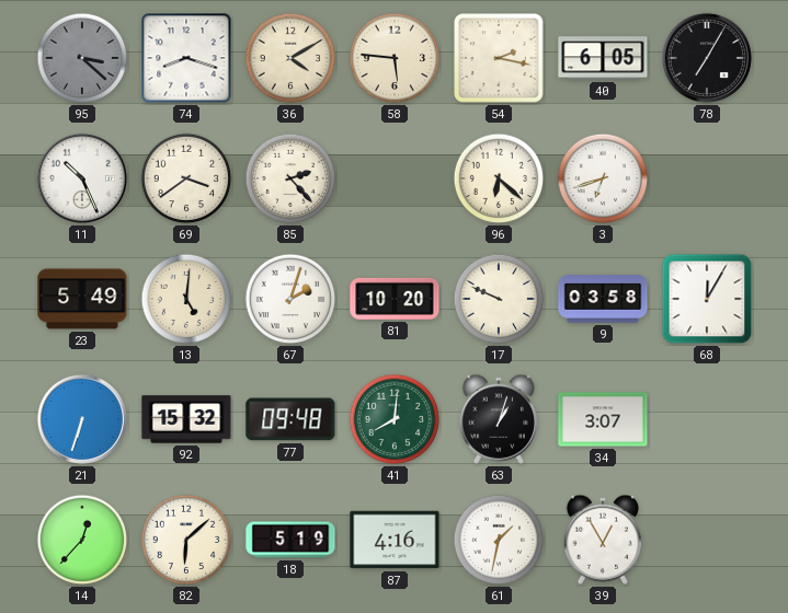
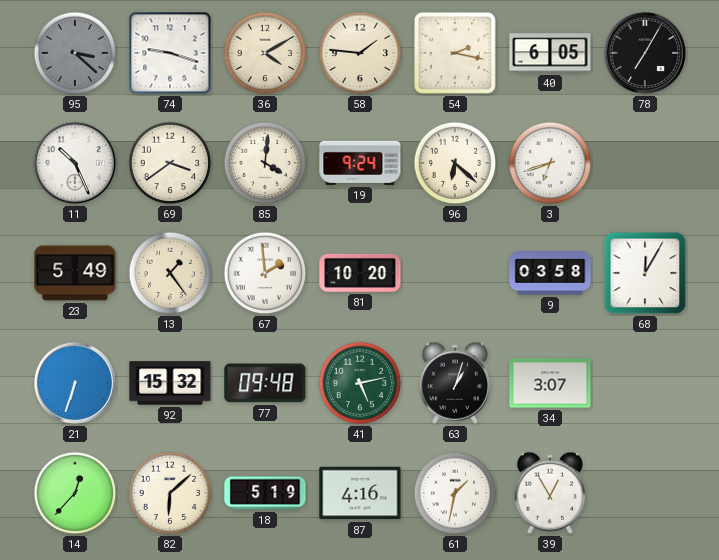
74: 8:18 -> 9:18
58: 5:46 -> 1:46
85: 2:23 -> 4:01
19: none -> 9:24
13: 5:01 -> 1:24
67: 2:03 -> 1:59
17: 9:49 -> none
41: 8:01 -> 5:13
